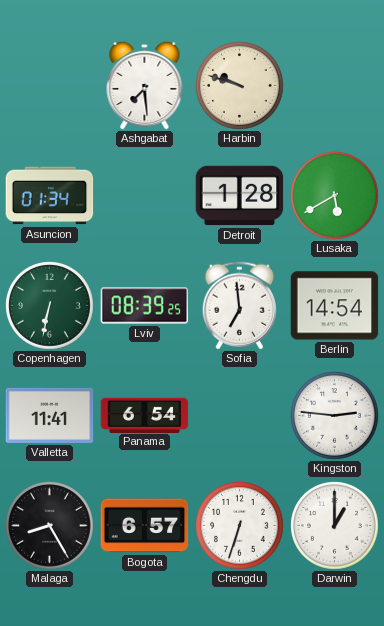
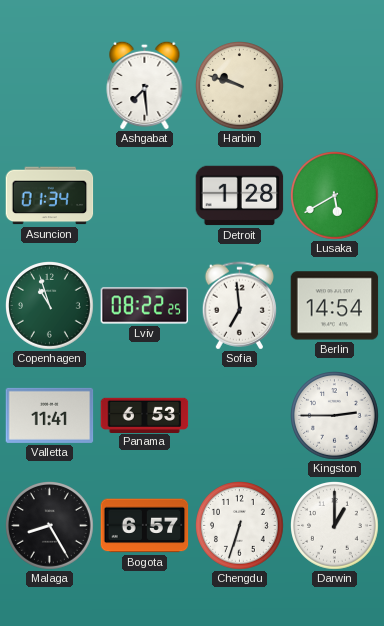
Copenhagen: 6:32 -> 10:57
Lviv: 08:39 -> 08:22
Panama: 6:54 -> 6:53
Kingston: 2:46 -> 2:45
